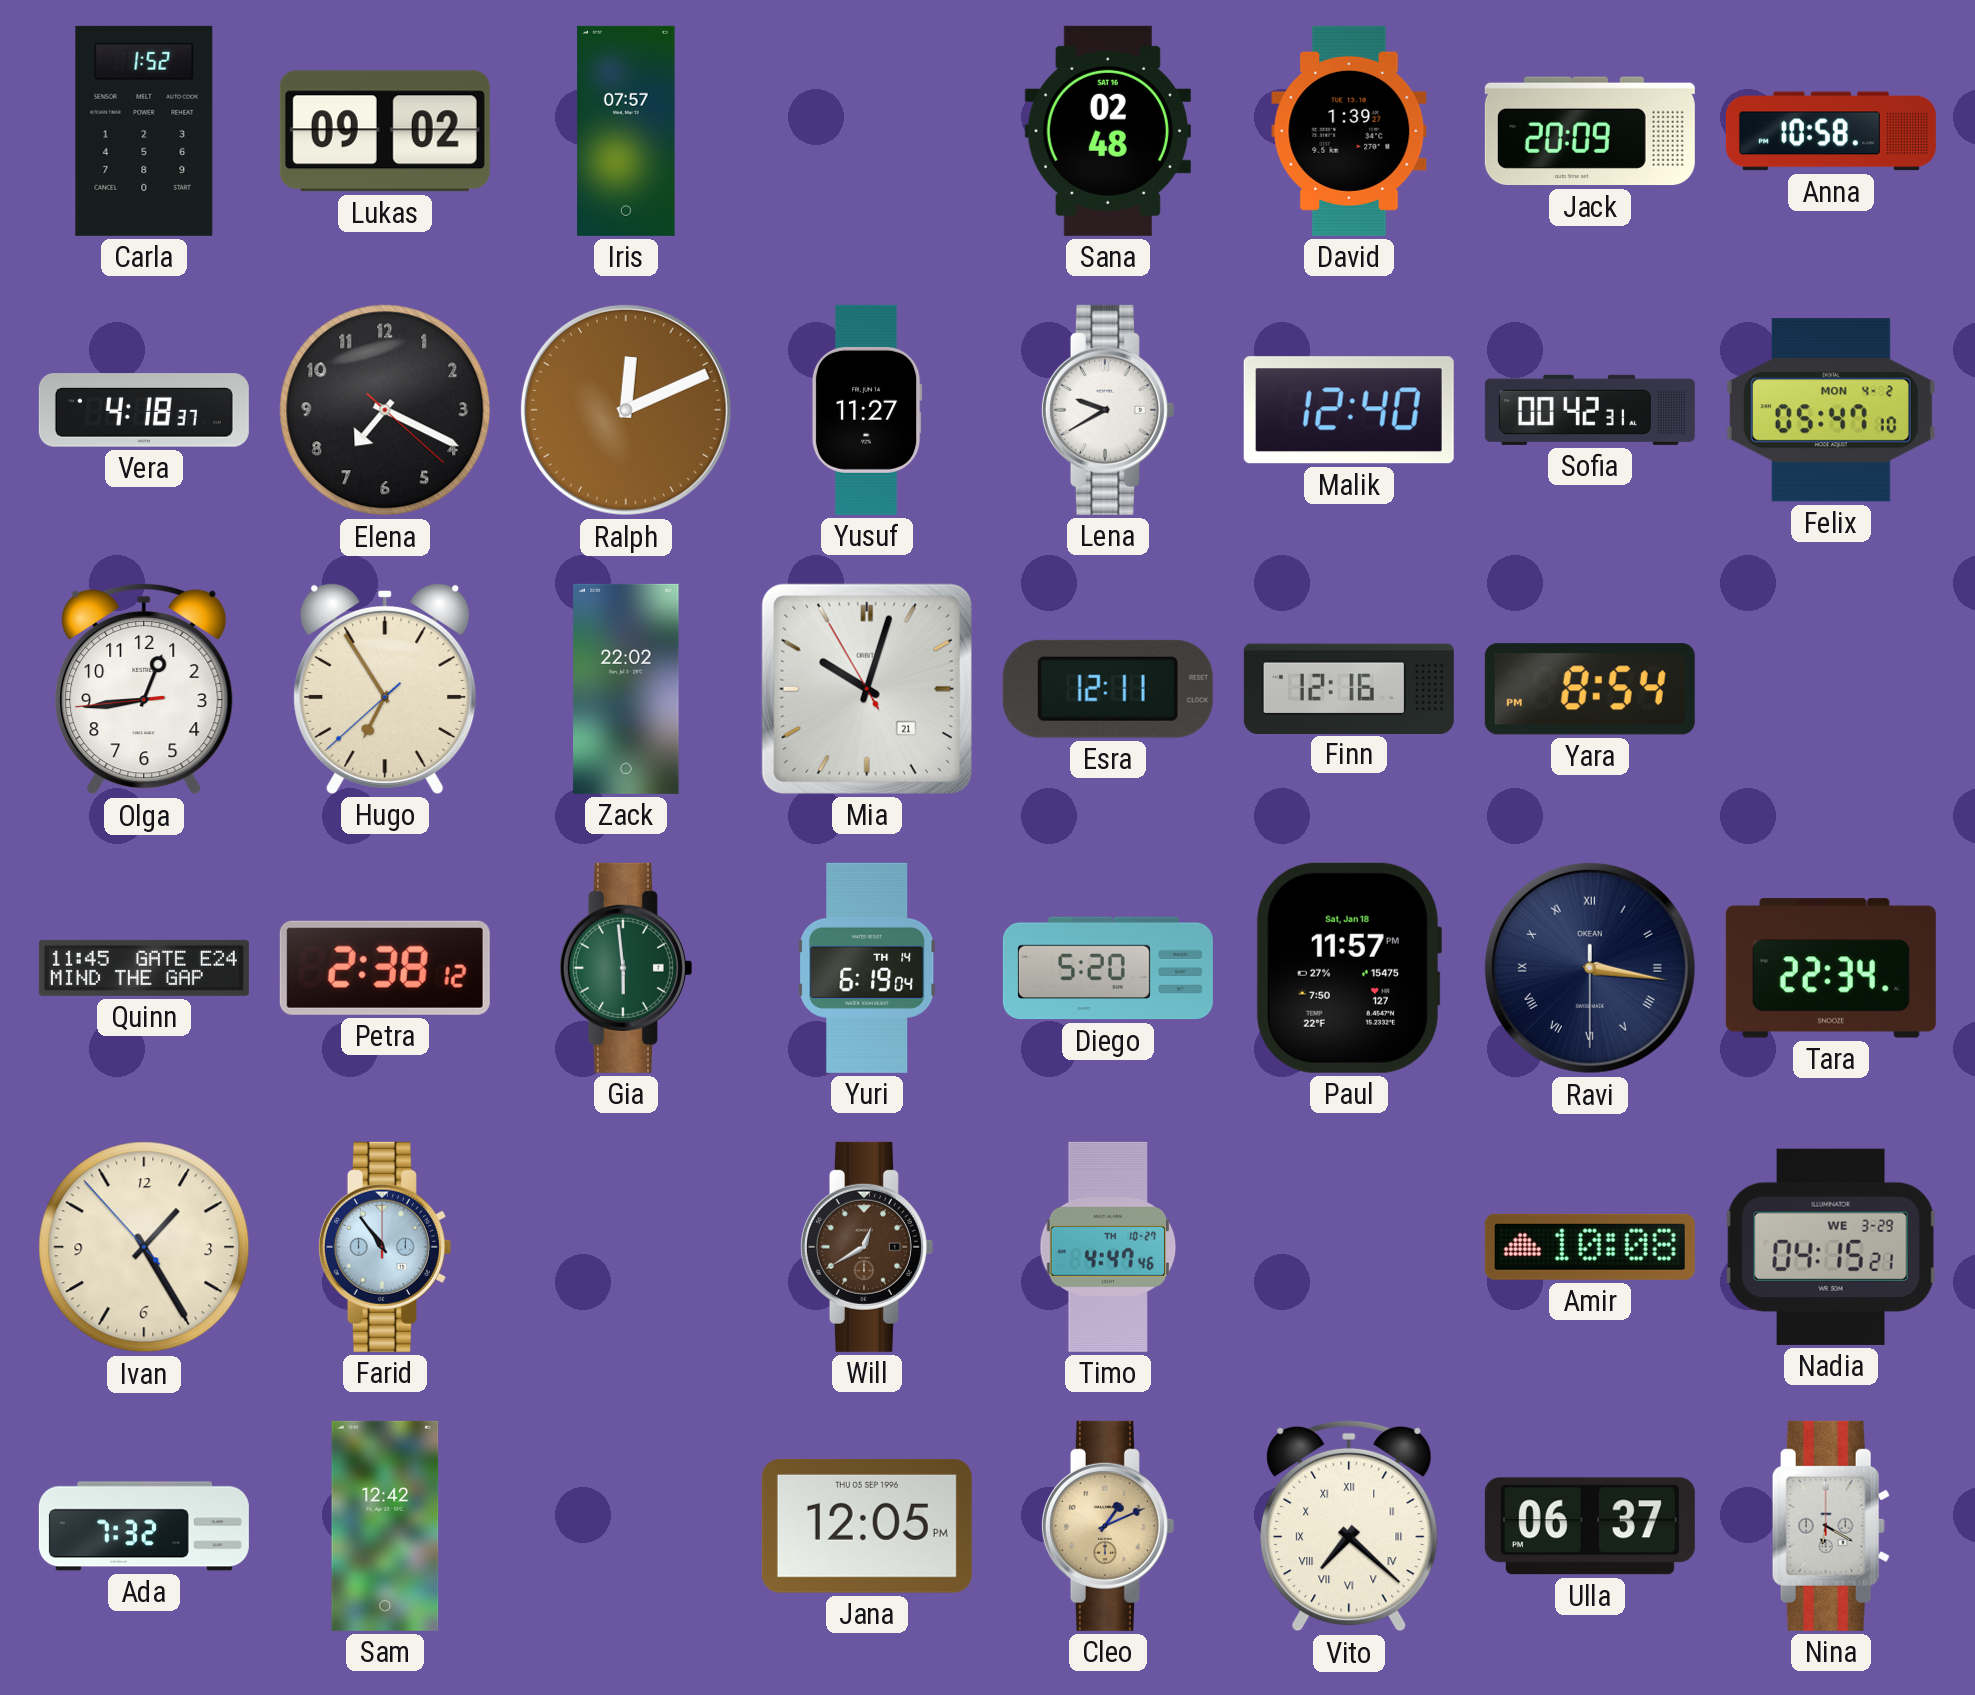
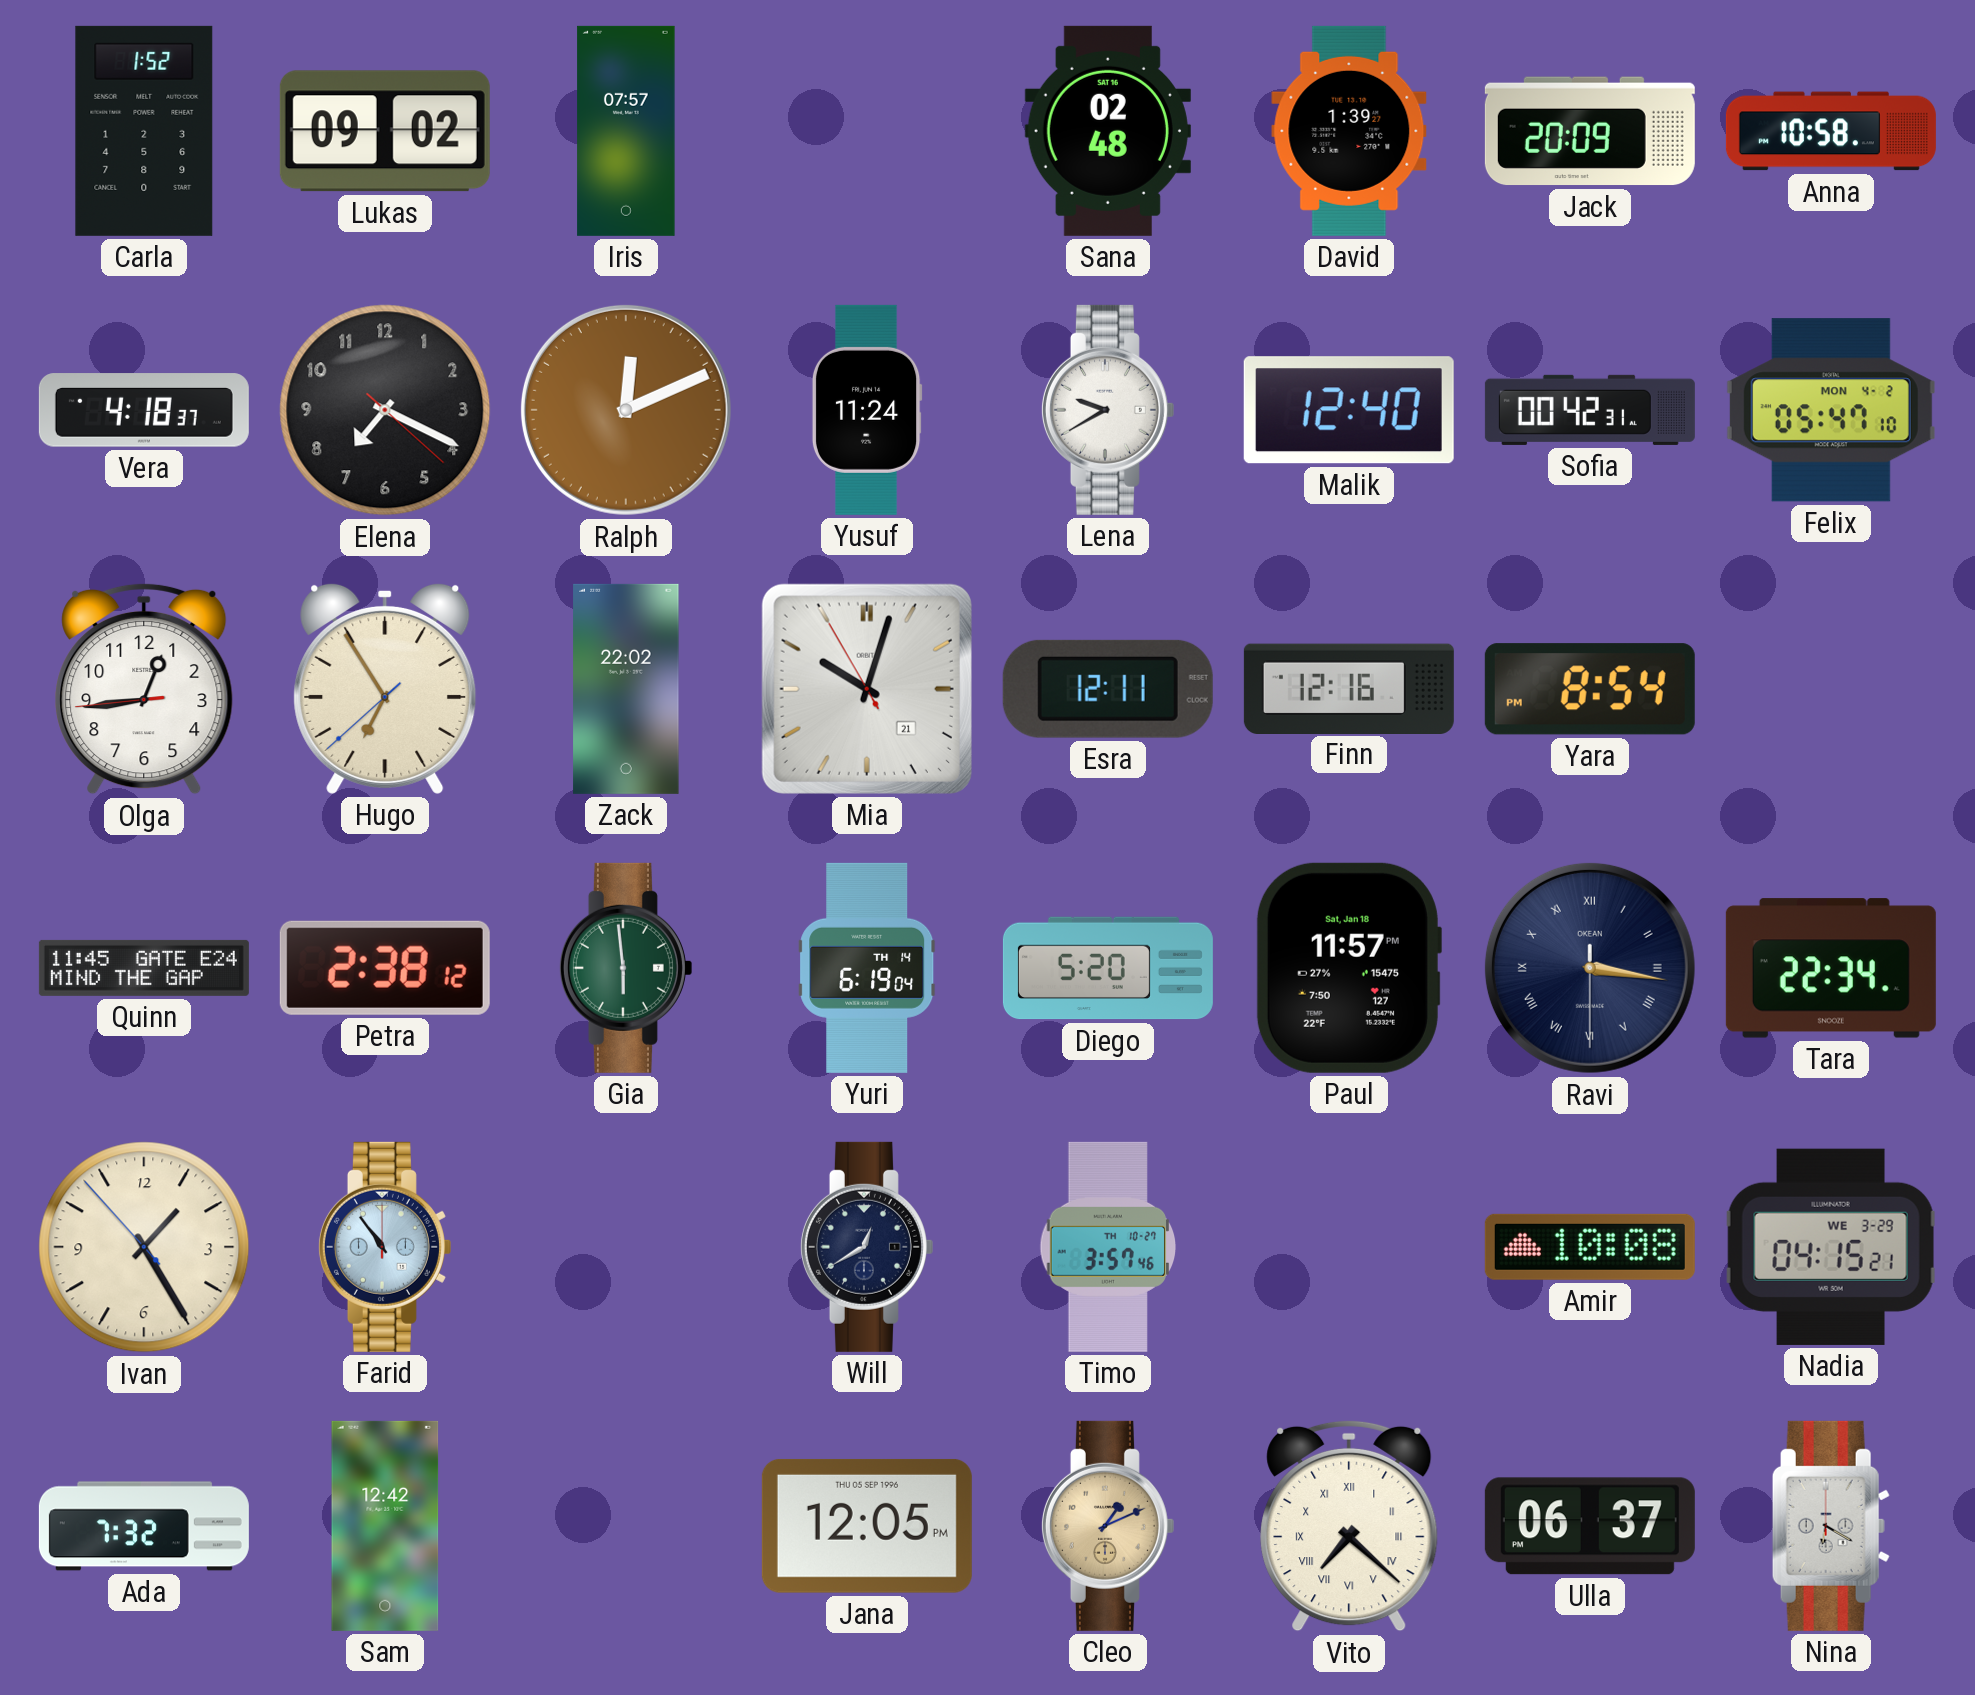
Yusuf: 11:27 -> 11:24
Will dial: brown -> navy
Timo: 4:47 -> 3:57
